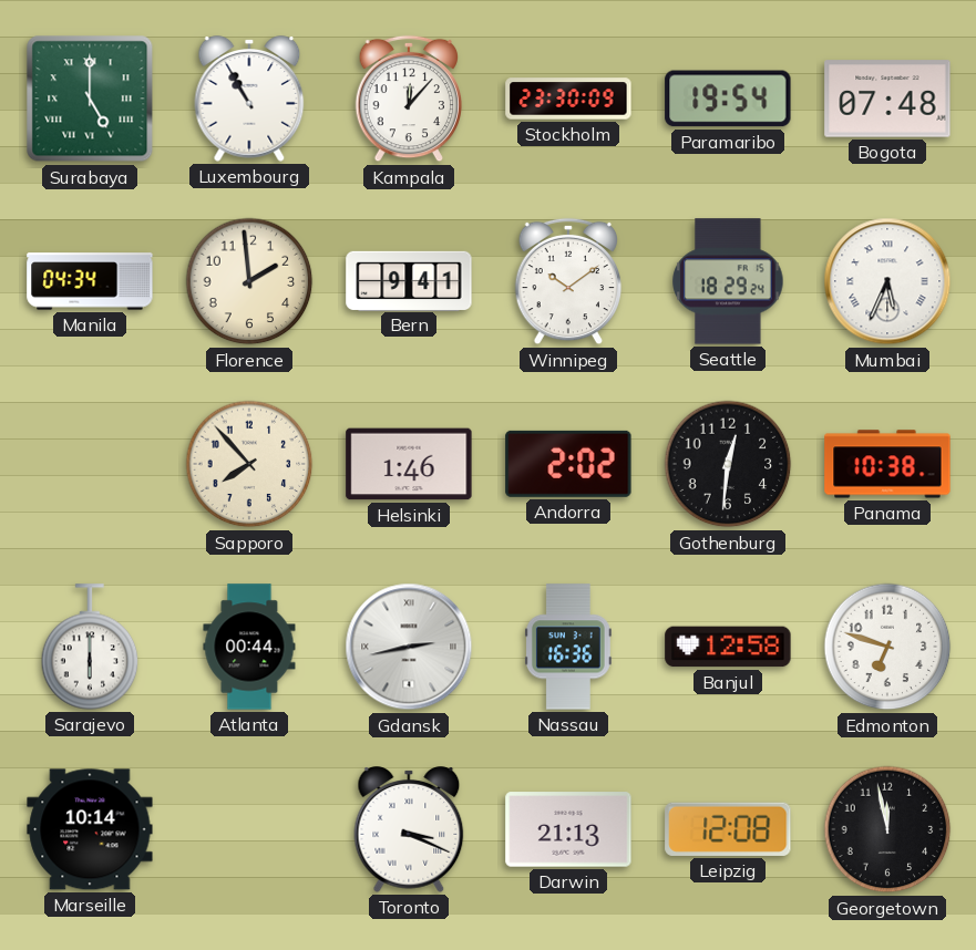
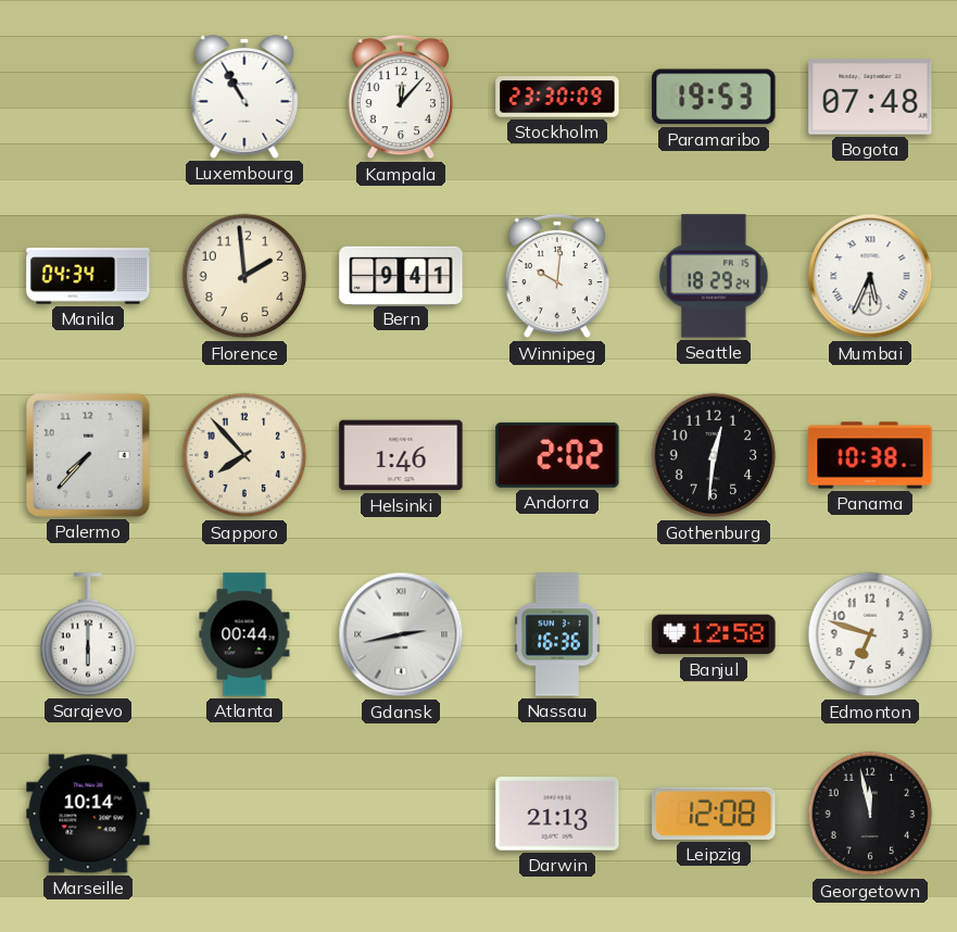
Surabaya: 5:00 -> none
Paramaribo: 19:54 -> 19:53
Winnipeg: 10:09 -> 10:01
Palermo: none -> 7:37
Toronto: 3:19 -> none
